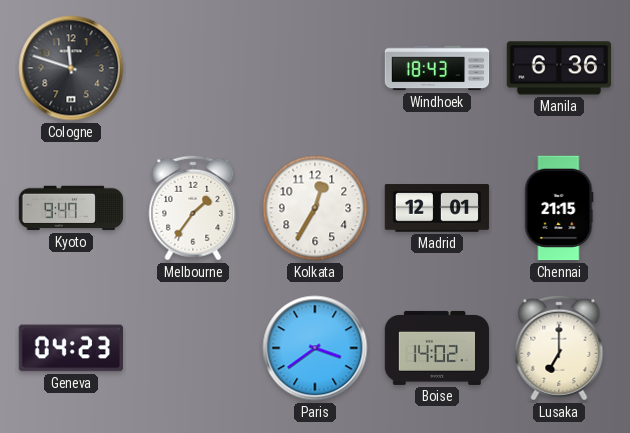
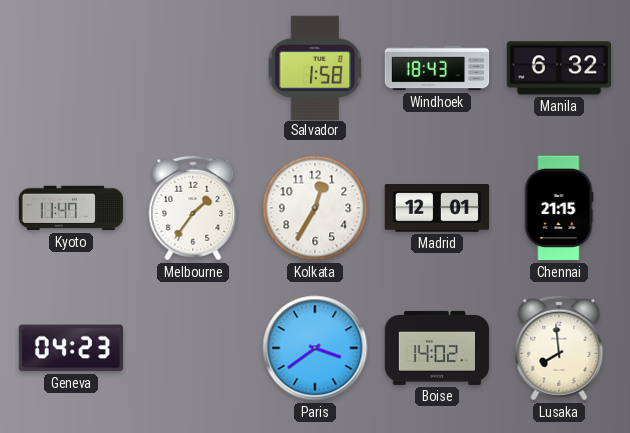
Cologne: 11:48 -> none
Salvador: none -> 1:58
Manila: 6:36 -> 6:32
Kyoto: 9:47 -> 11:47
Lusaka: 7:00 -> 7:59
